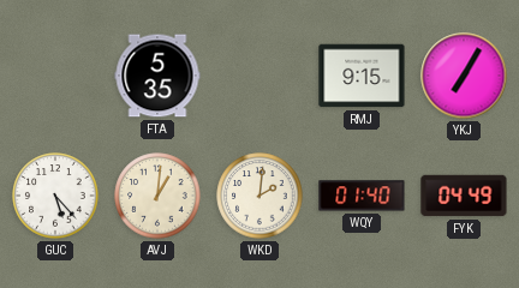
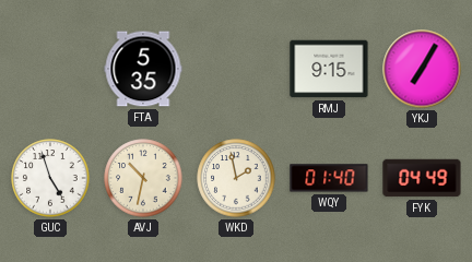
GUC: 5:23 -> 4:57
AVJ: 1:01 -> 10:32
WKD: 2:01 -> 1:58
